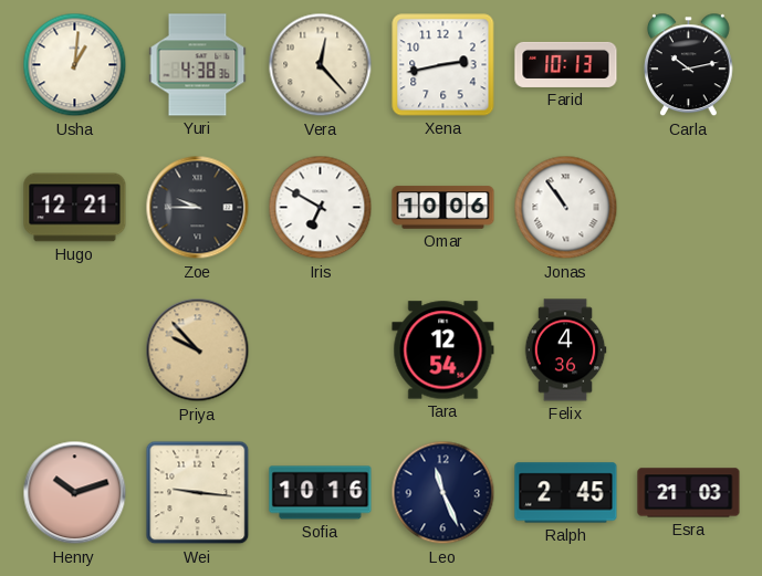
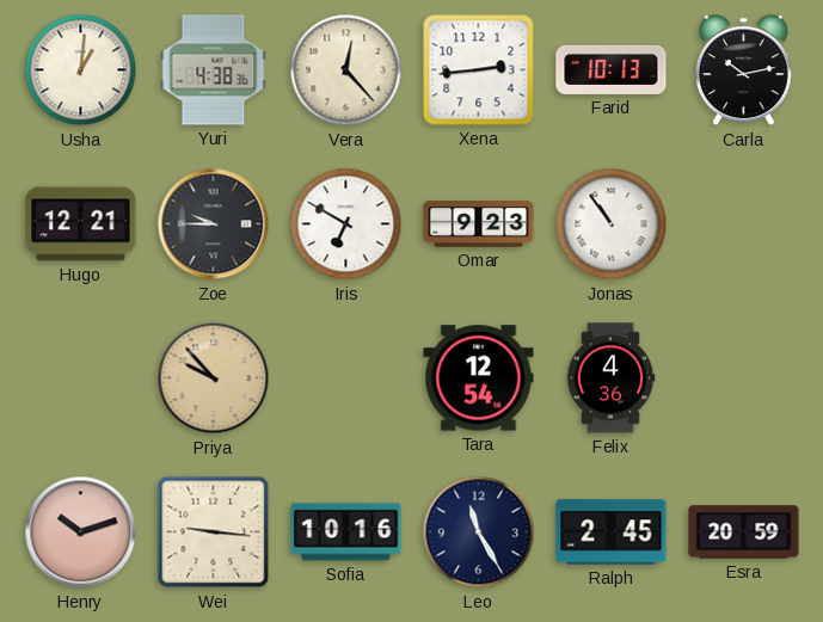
Xena: 2:43 -> 2:44
Omar: 10:06 -> 9:23
Leo: 11:26 -> 11:25
Esra: 21:03 -> 20:59
